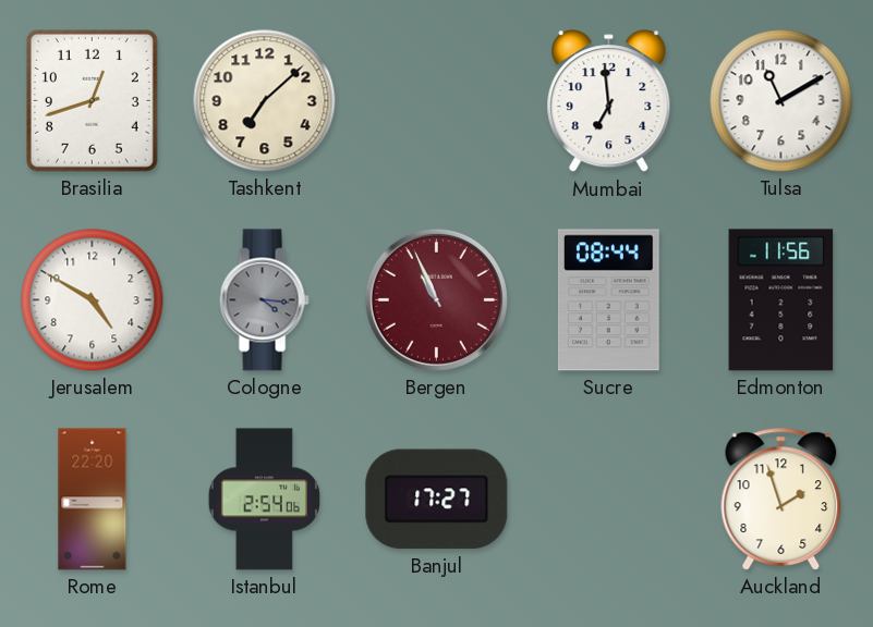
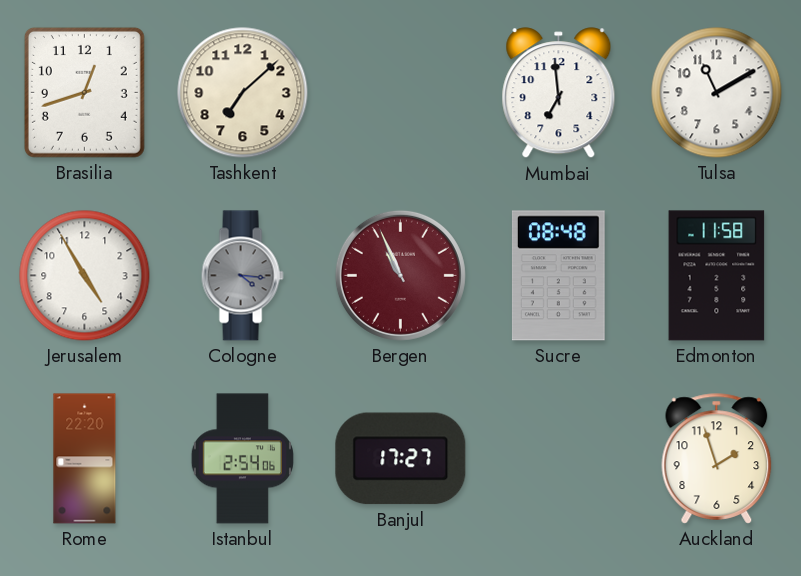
Jerusalem: 4:50 -> 4:55
Sucre: 08:44 -> 08:48
Edmonton: 11:56 -> 11:58
